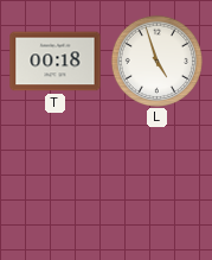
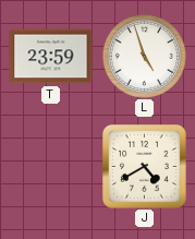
T: 00:18 -> 23:59
J: none -> 4:40
